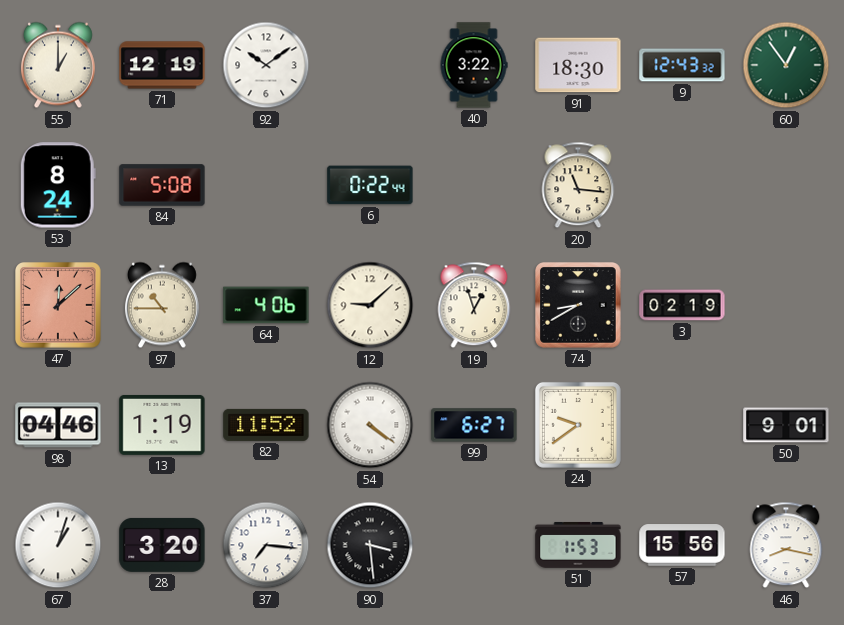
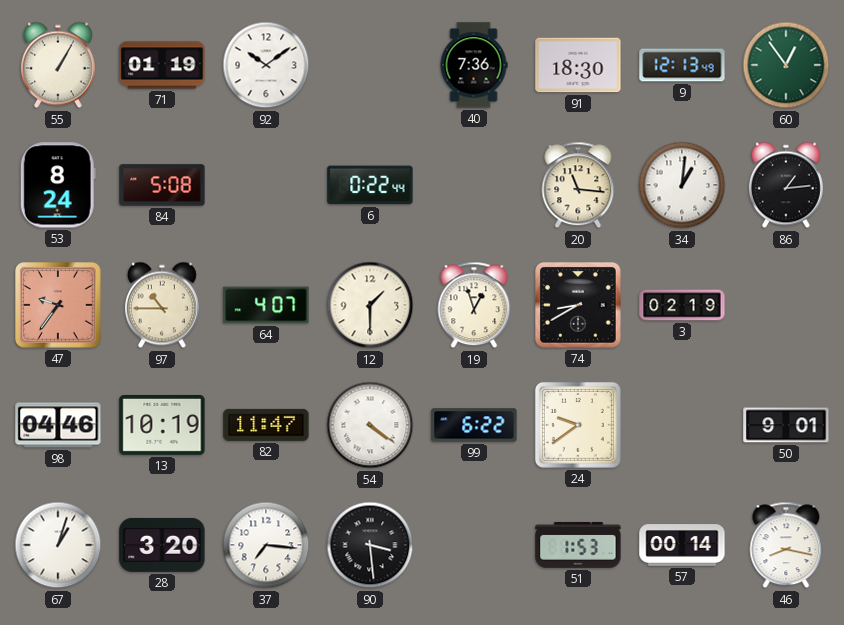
55: 1:00 -> 1:05
71: 12:19 -> 01:19
40: 3:22 -> 7:36
9: 12:43 -> 12:13
34: none -> 1:01
86: none -> 1:14
47: 12:08 -> 9:36
64: 4:06 -> 4:07
12: 9:08 -> 1:30
13: 1:19 -> 10:19
82: 11:52 -> 11:47
99: 6:27 -> 6:22
57: 15:56 -> 00:14
